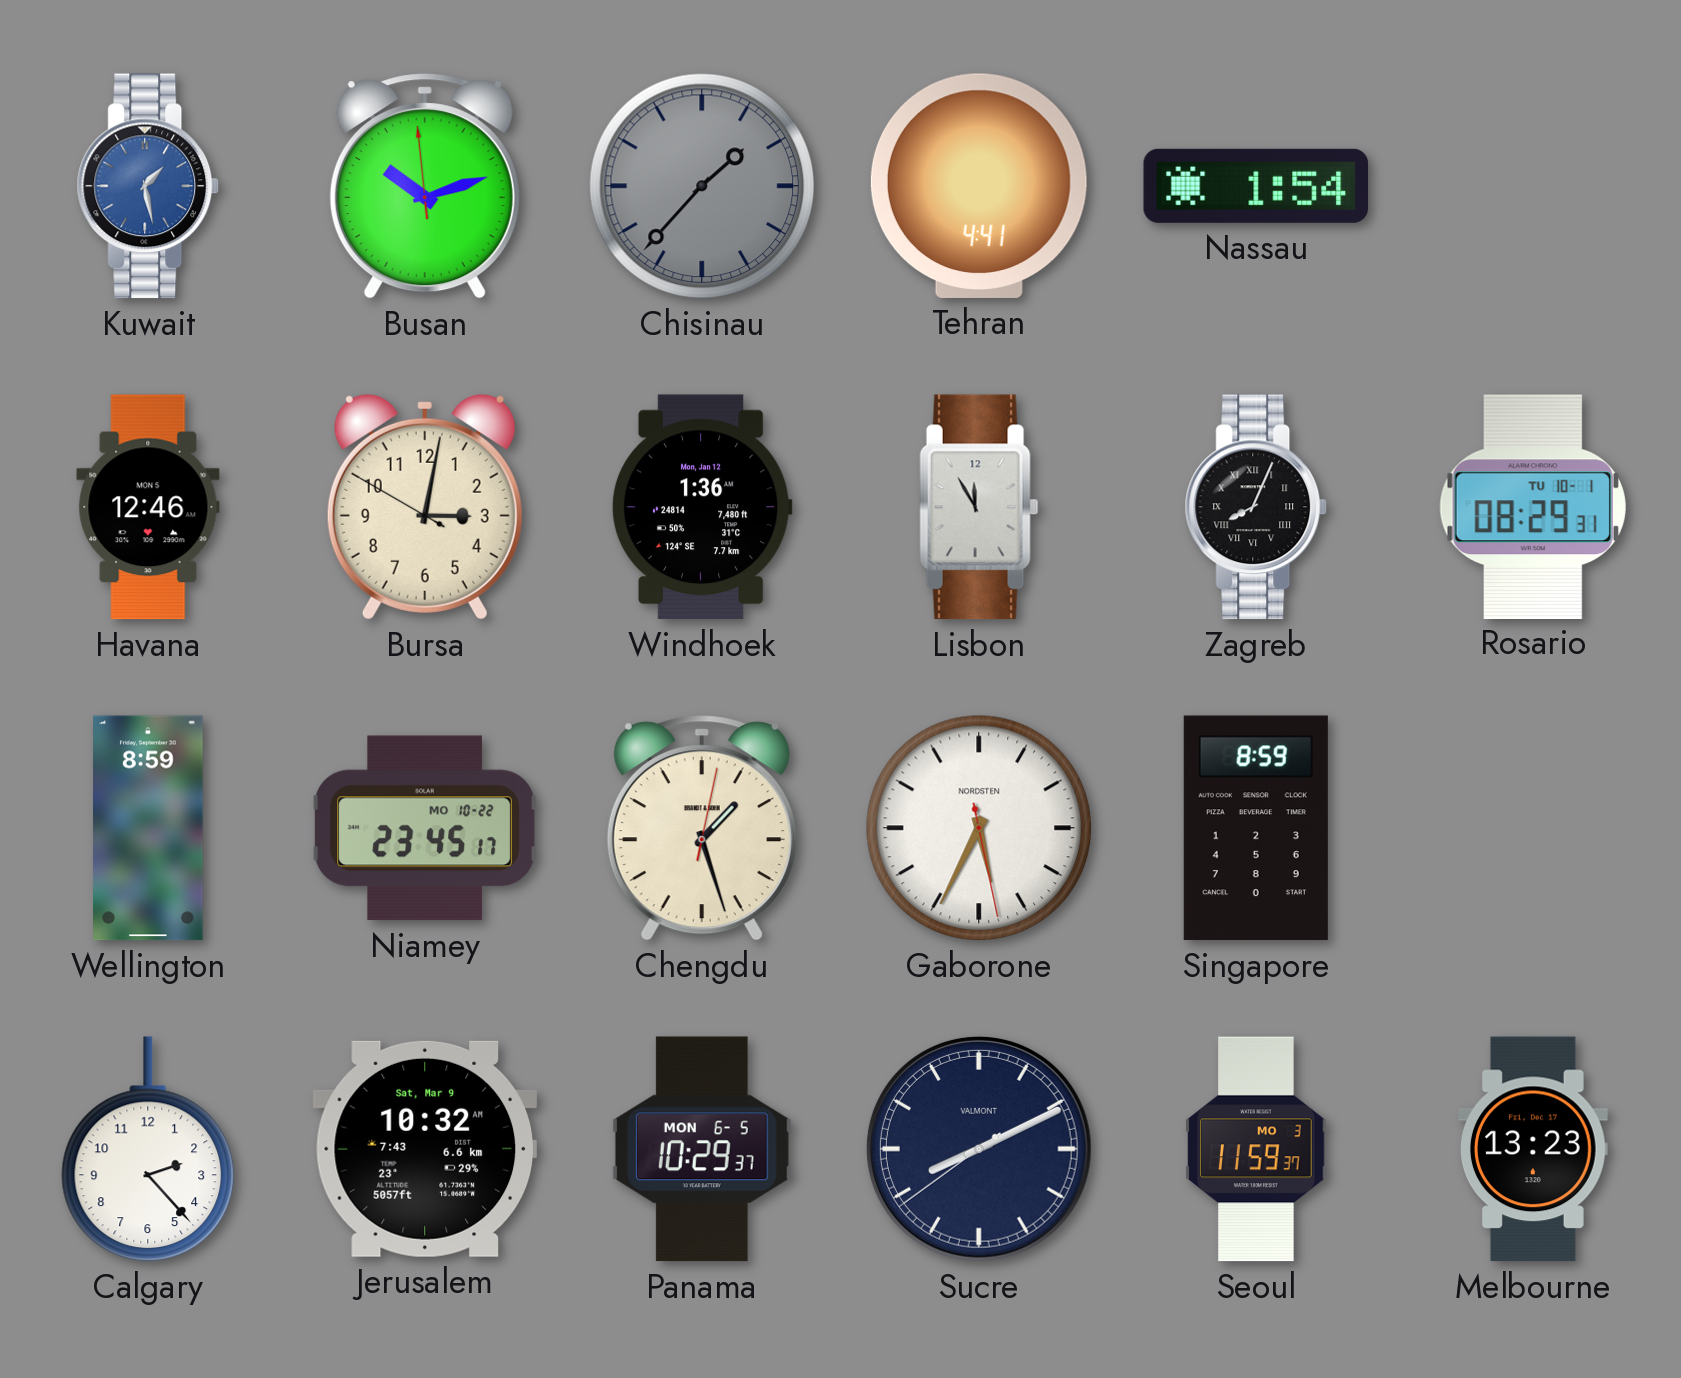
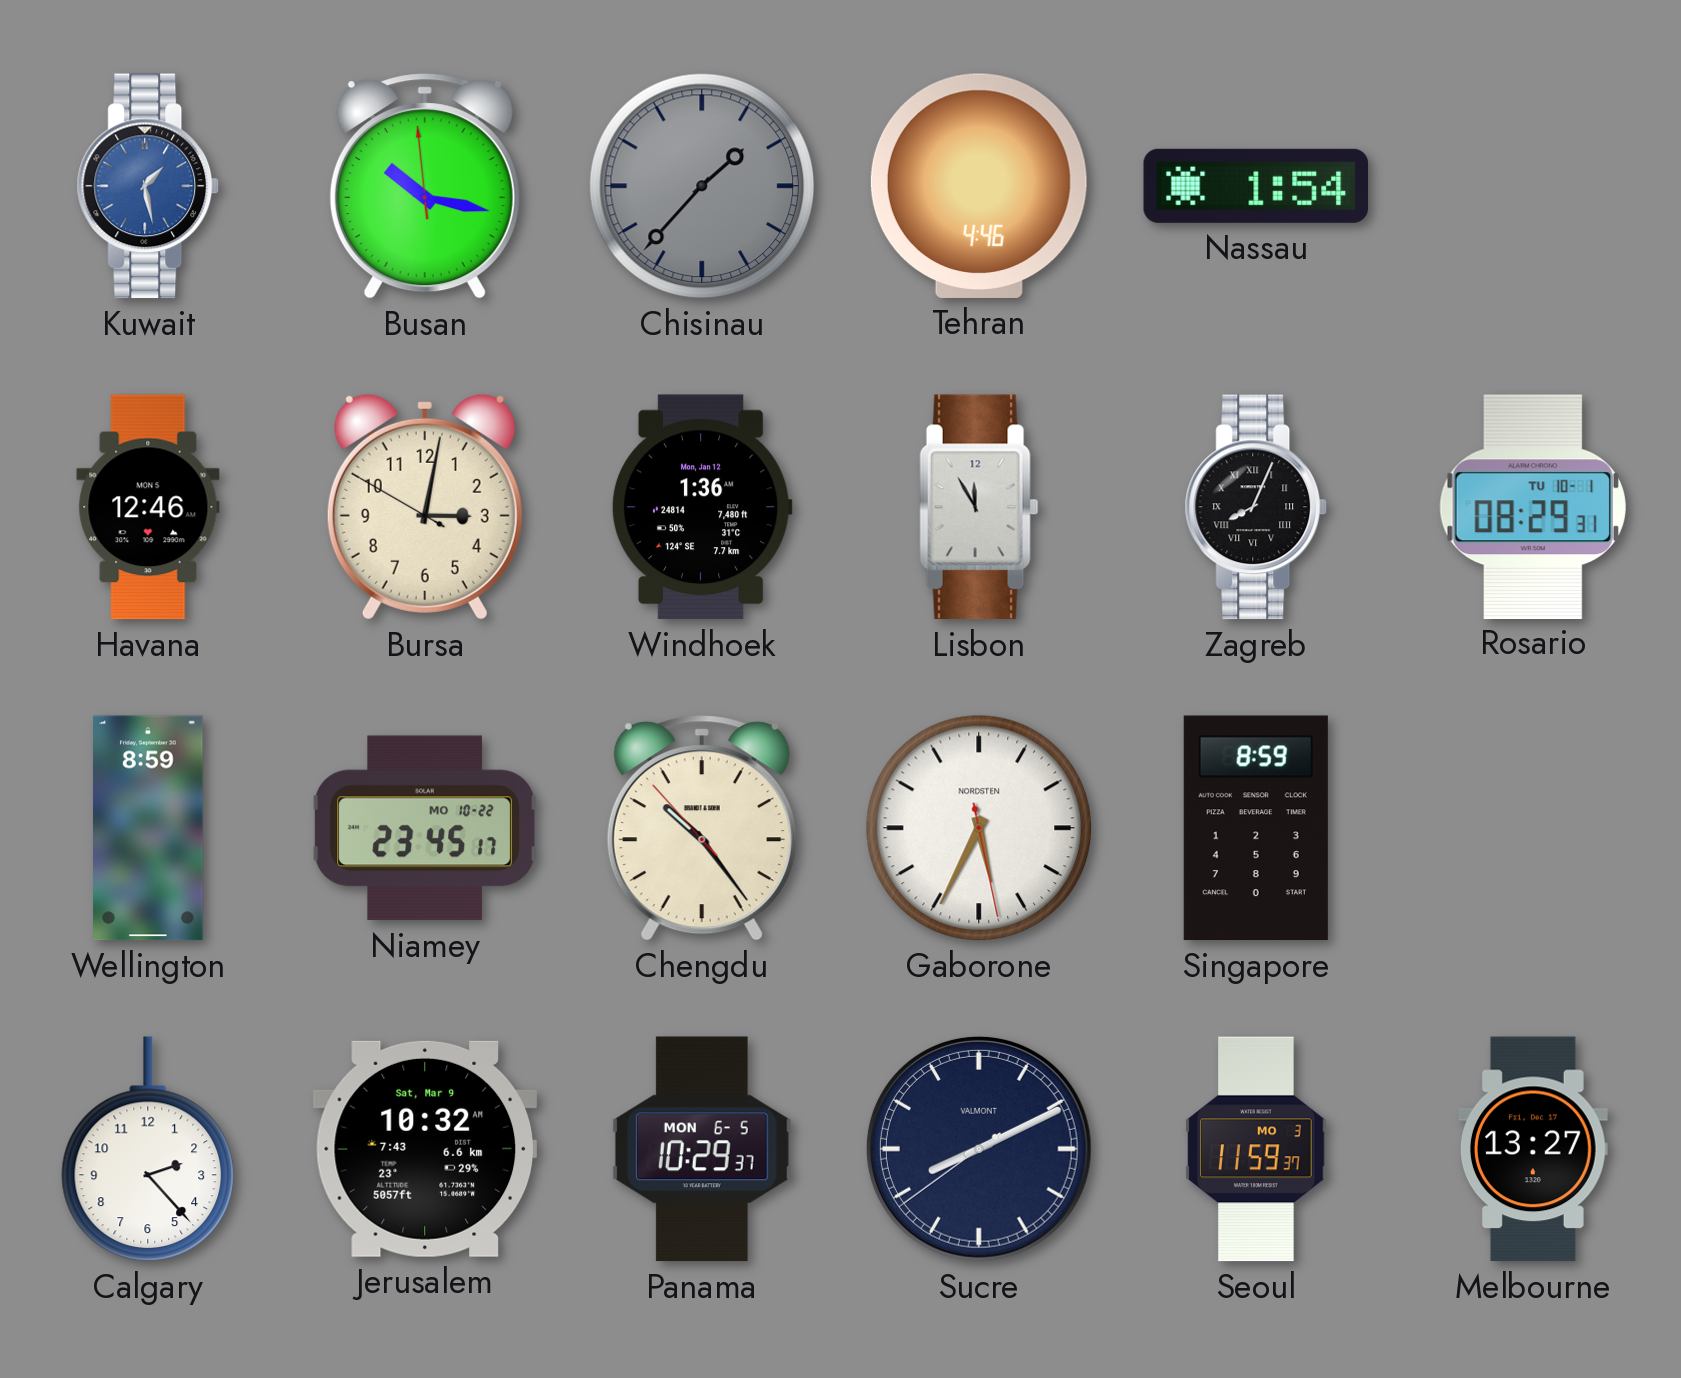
Busan: 10:11 -> 10:16
Tehran: 4:41 -> 4:46
Chengdu: 1:27 -> 10:23
Melbourne: 13:23 -> 13:27
